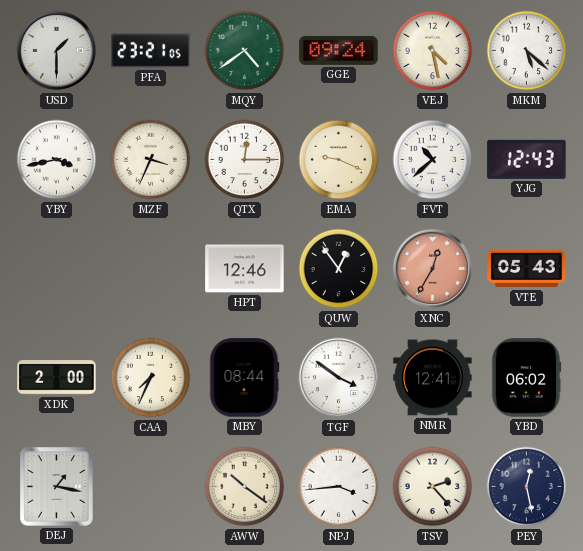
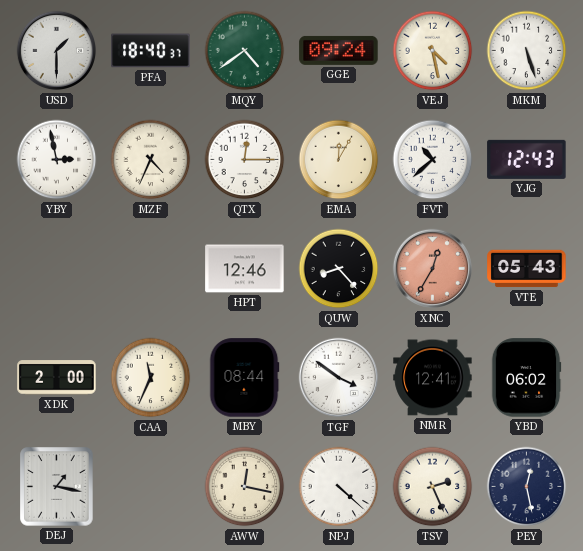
PFA: 23:21 -> 18:40
MKM: 5:22 -> 5:27
YBY: 3:43 -> 2:58
MZF: 3:34 -> 4:34
EMA: 9:19 -> 12:05
QUW: 12:54 -> 8:23
CAA: 7:34 -> 11:34
AWW: 10:21 -> 12:17
NPJ: 3:44 -> 4:22
TSV: 2:23 -> 2:26
